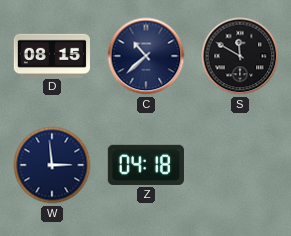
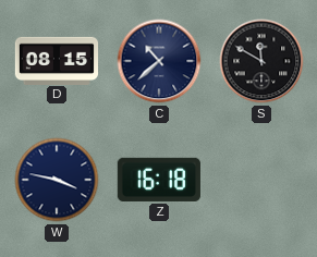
W: 2:59 -> 3:47
Z: 04:18 -> 16:18
